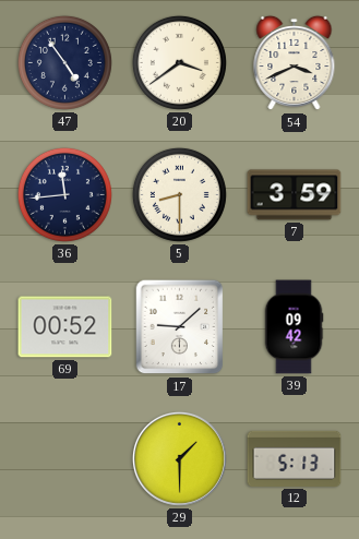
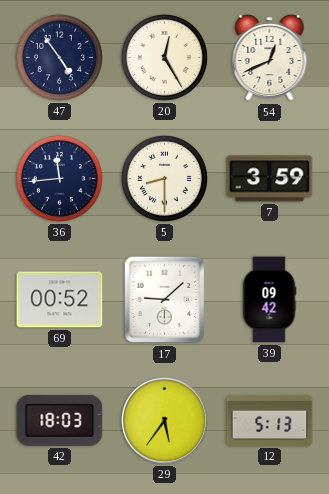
20: 3:39 -> 12:25
54: 3:41 -> 12:41
42: none -> 18:03
29: 1:30 -> 5:36
